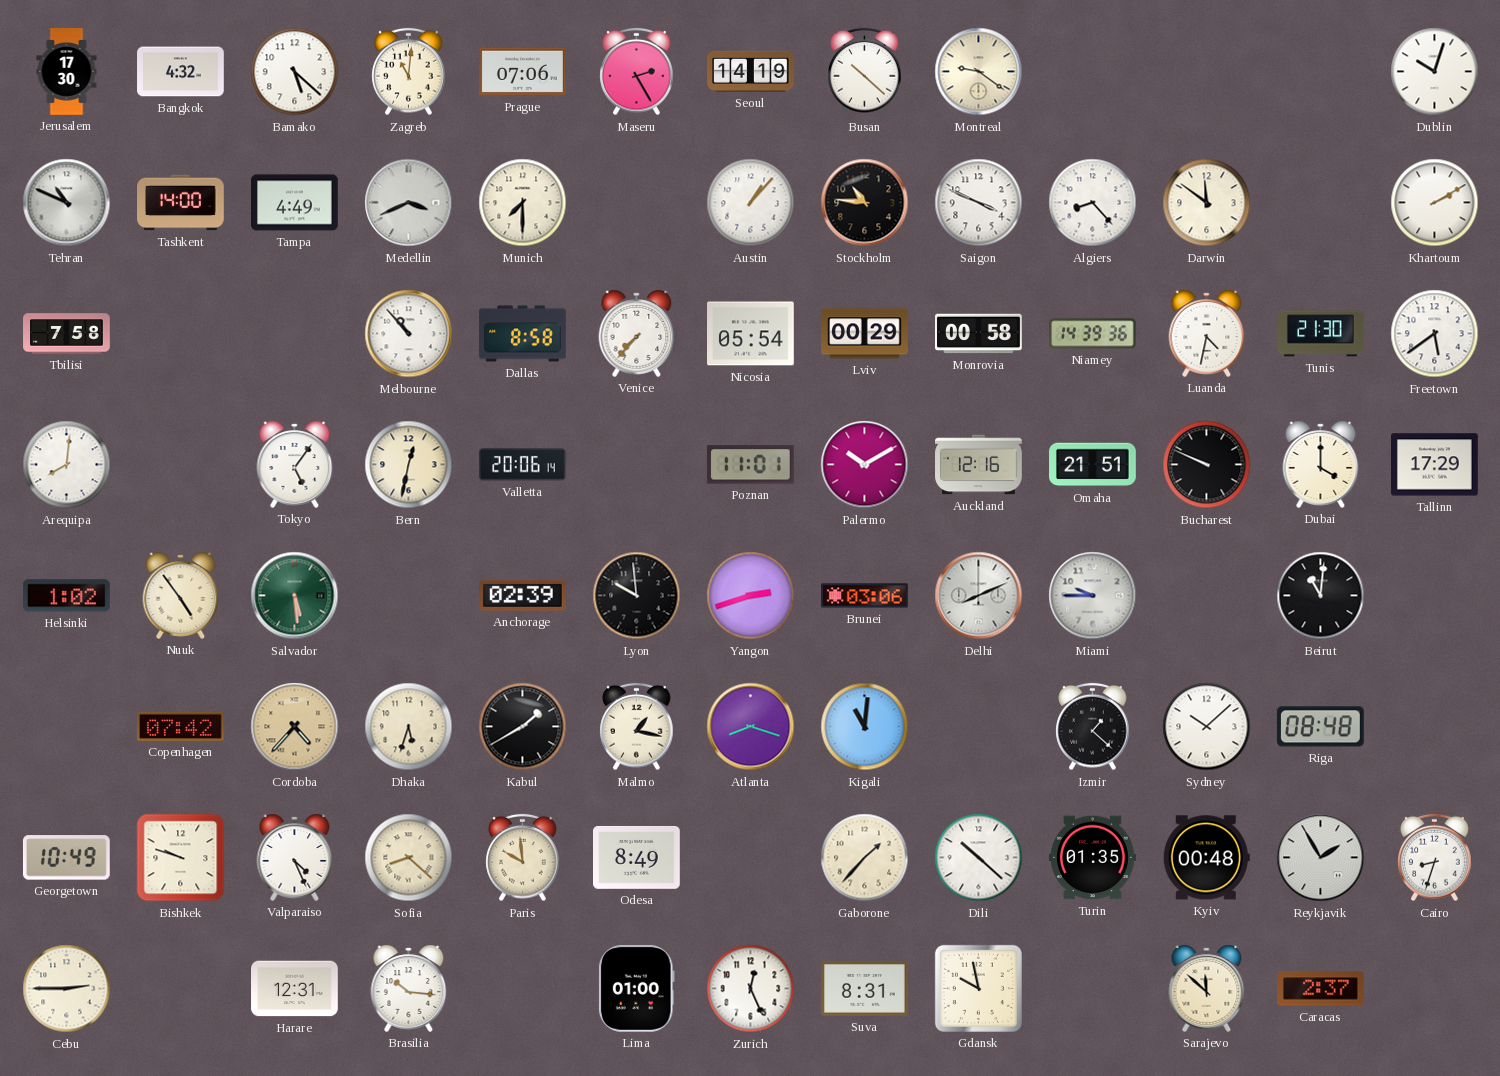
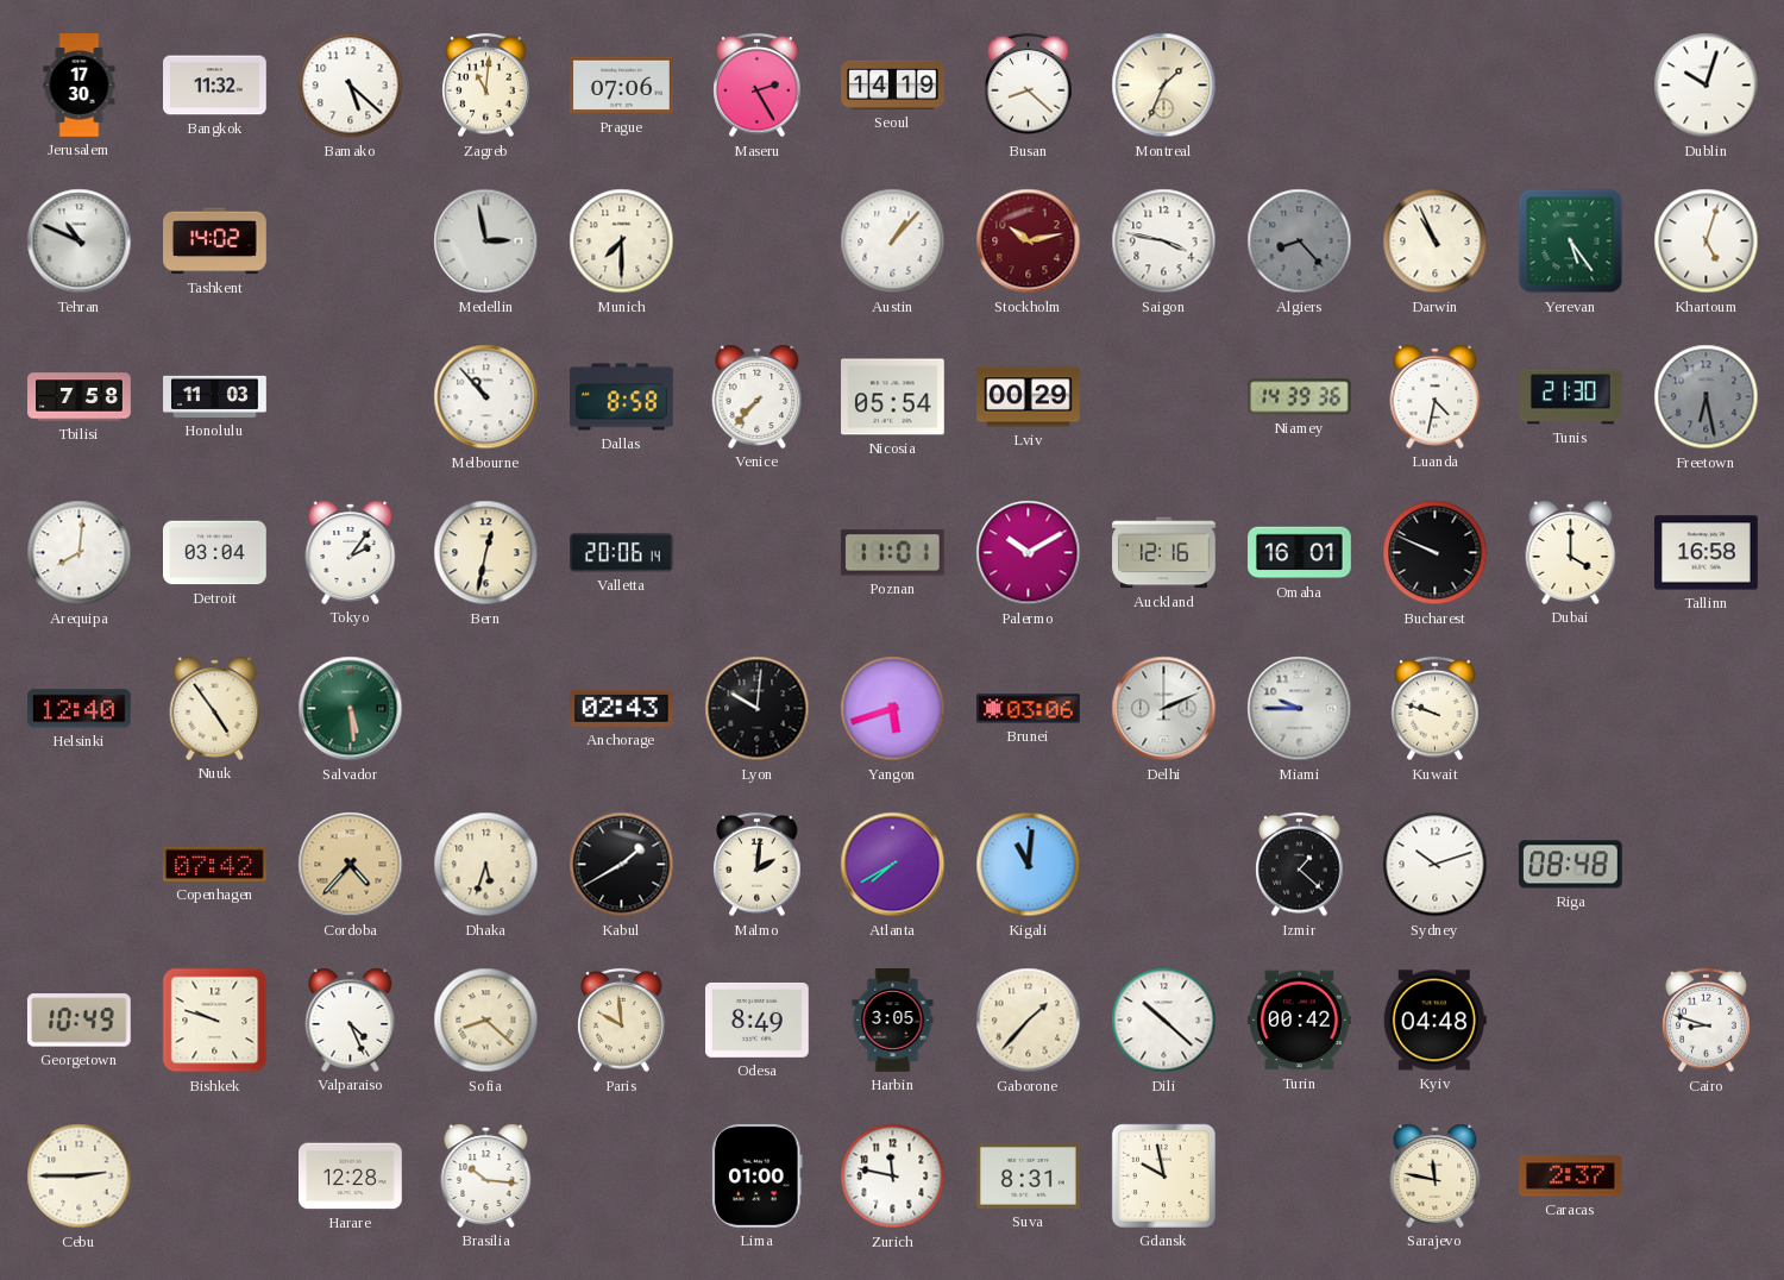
Bangkok: 4:32 -> 11:32
Busan: 10:22 -> 8:22
Montreal: 9:21 -> 1:34
Tashkent: 14:00 -> 14:02
Tampa: 4:49 -> none
Medellin: 3:41 -> 2:58
Stockholm: 10:46 -> 10:13
Stockholm dial: black -> burgundy
Saigon: 3:49 -> 3:47
Algiers dial: white -> grey
Darwin: 11:51 -> 10:56
Yerevan: none -> 5:24
Khartoum: 2:10 -> 5:03
Honolulu: none -> 11:03
Monrovia: 00:58 -> none
Freetown: 5:39 -> 6:28
Freetown dial: white -> grey
Detroit: none -> 03:04
Tokyo: 5:06 -> 2:06
Omaha: 21:51 -> 16:01
Tallinn: 17:29 -> 16:58
Helsinki: 1:02 -> 12:40
Anchorage: 02:39 -> 02:43
Lyon: 9:59 -> 10:01
Yangon: 2:42 -> 5:42
Delhi: 8:11 -> 2:11
Kuwait: none -> 9:48
Beirut: 11:01 -> none
Malmo: 1:17 -> 2:01
Atlanta: 8:18 -> 7:40
Sydney: 10:08 -> 10:12
Harbin: none -> 3:05
Turin: 01:35 -> 00:42
Kyiv: 00:48 -> 04:48
Reykjavik: 1:55 -> none
Cairo: 8:33 -> 8:48
Harare: 12:31 -> 12:28
Zurich: 12:26 -> 11:47
Sarajevo: 11:52 -> 11:47
